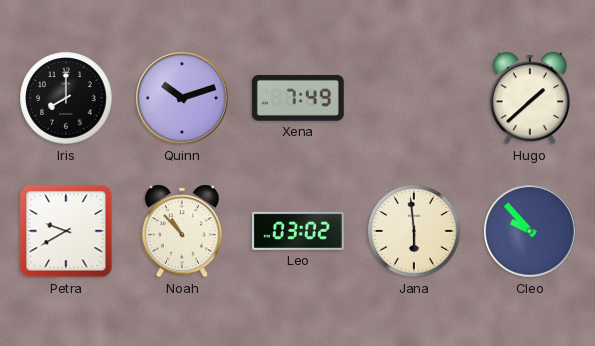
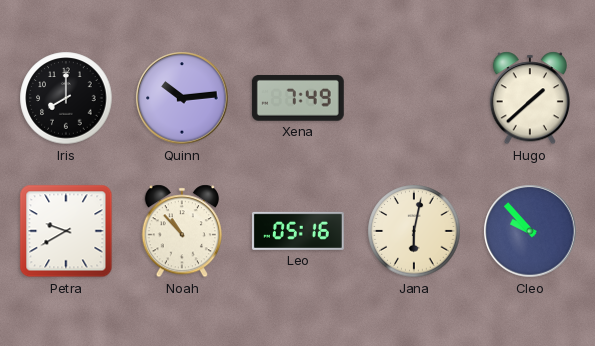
Quinn: 10:12 -> 10:14
Leo: 03:02 -> 05:16
Jana: 5:59 -> 6:02
